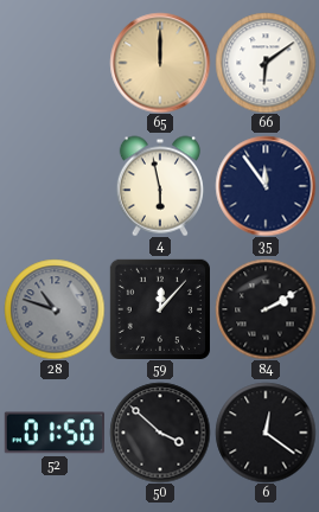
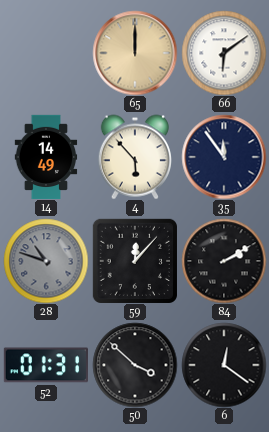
14: none -> 14:49
4: 5:58 -> 5:53
52: 01:50 -> 01:31
